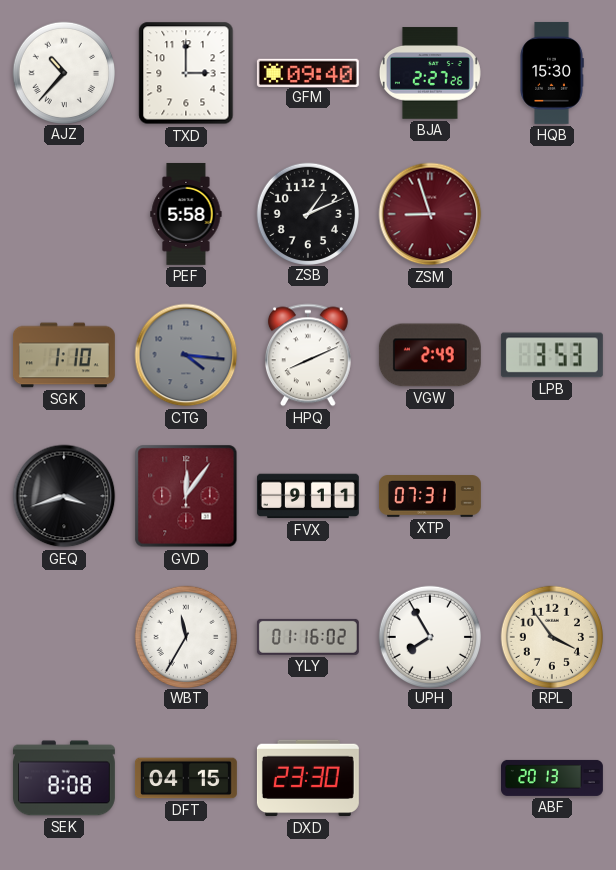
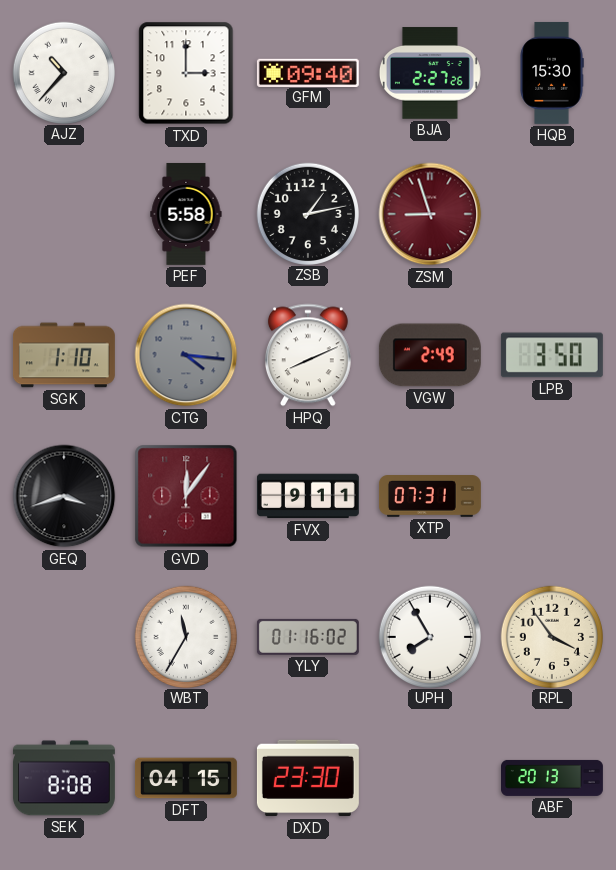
ZSB: 1:11 -> 1:13
LPB: 3:53 -> 3:50
